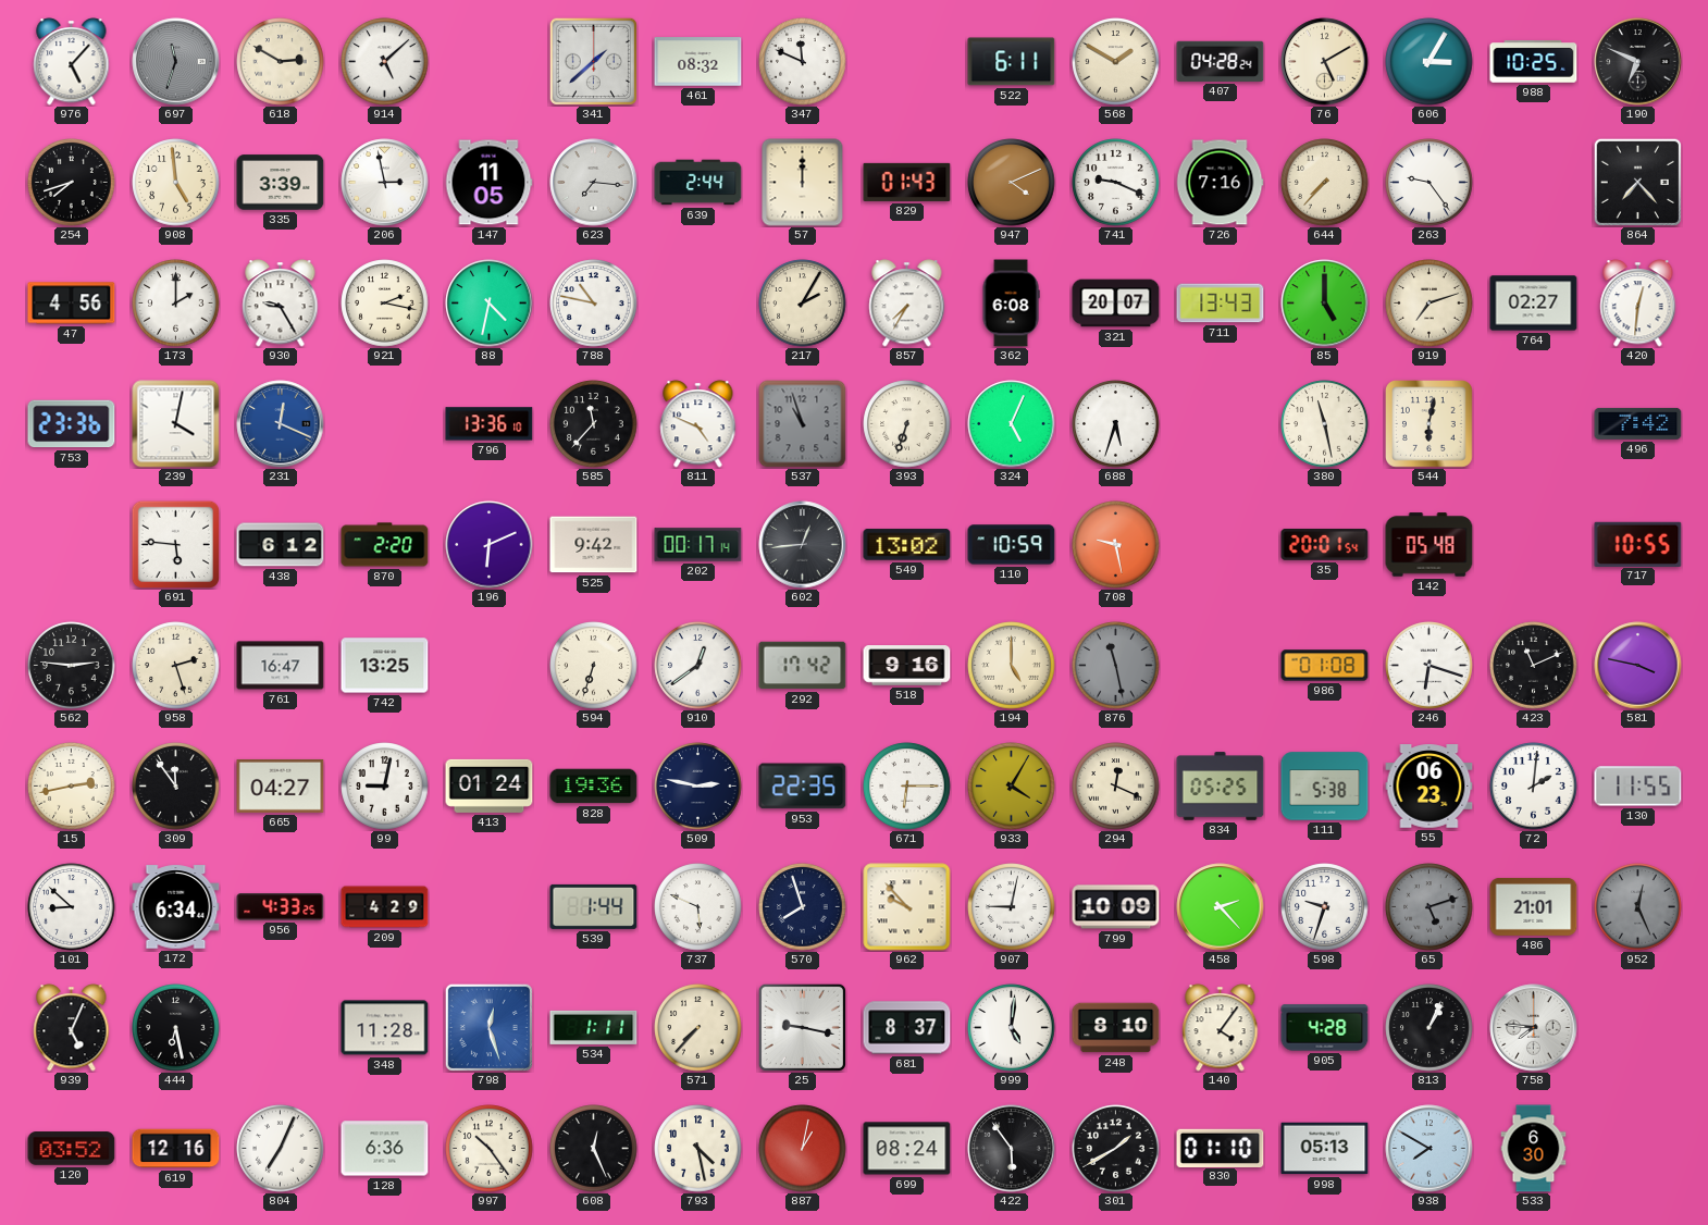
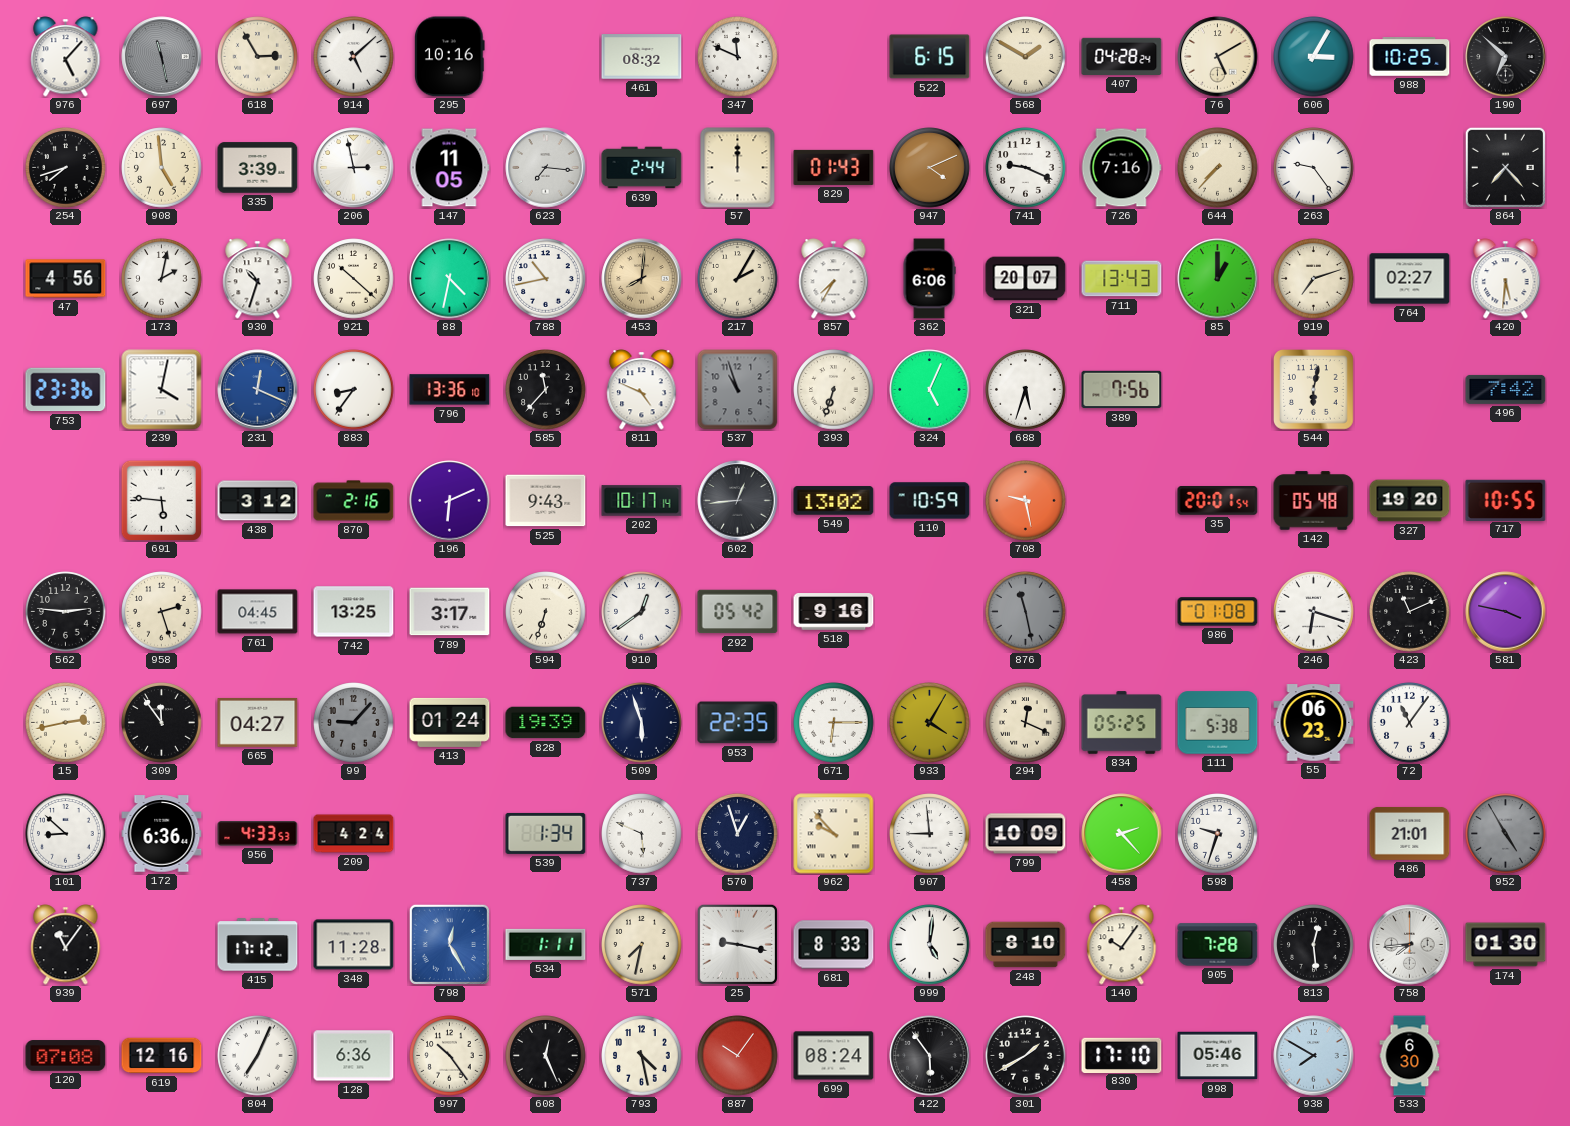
697: 11:33 -> 11:28
618: 2:50 -> 2:55
295: none -> 10:16
341: 1:38 -> none
522: 6:11 -> 6:15
190: 6:49 -> 6:52
173: 2:00 -> 2:02
930: 9:25 -> 10:33
921: 2:17 -> 10:22
788: 10:47 -> 10:43
453: none -> 8:01
362: 6:08 -> 6:06
85: 5:00 -> 1:00
420: 12:31 -> 5:31
883: none -> 8:36
389: none -> 7:56
380: 11:28 -> none
438: 6:12 -> 3:12
870: 2:20 -> 2:16
525: 9:42 -> 9:43
202: 00:17 -> 10:17
327: none -> 19:20
761: 16:47 -> 04:45
789: none -> 3:17
292: 17:42 -> 05:42
194: 5:00 -> none
99: 9:02 -> 9:07
99 dial: white -> grey
828: 19:36 -> 19:39
509: 2:47 -> 5:57
72: 2:01 -> 11:06
130: 11:55 -> none
172: 6:34 -> 6:36
956: 4:33:25 -> 4:33:53
209: 4:29 -> 4:24
539: 1:44 -> 1:34
570: 7:57 -> 12:57
907: 9:02 -> 8:59
65: 5:12 -> none
952: 12:26 -> 4:55
939: 5:04 -> 11:06
444: 6:28 -> none
415: none -> 17:12
798: 12:27 -> 12:25
571: 7:37 -> 7:32
681: 8:37 -> 8:33
140: 4:06 -> 10:06
905: 4:28 -> 7:28
813: 1:04 -> 12:29
758: 7:46 -> 7:44
174: none -> 01:30
120: 03:52 -> 07:08
887: 1:02 -> 10:06
830: 01:10 -> 17:10
998: 05:13 -> 05:46
